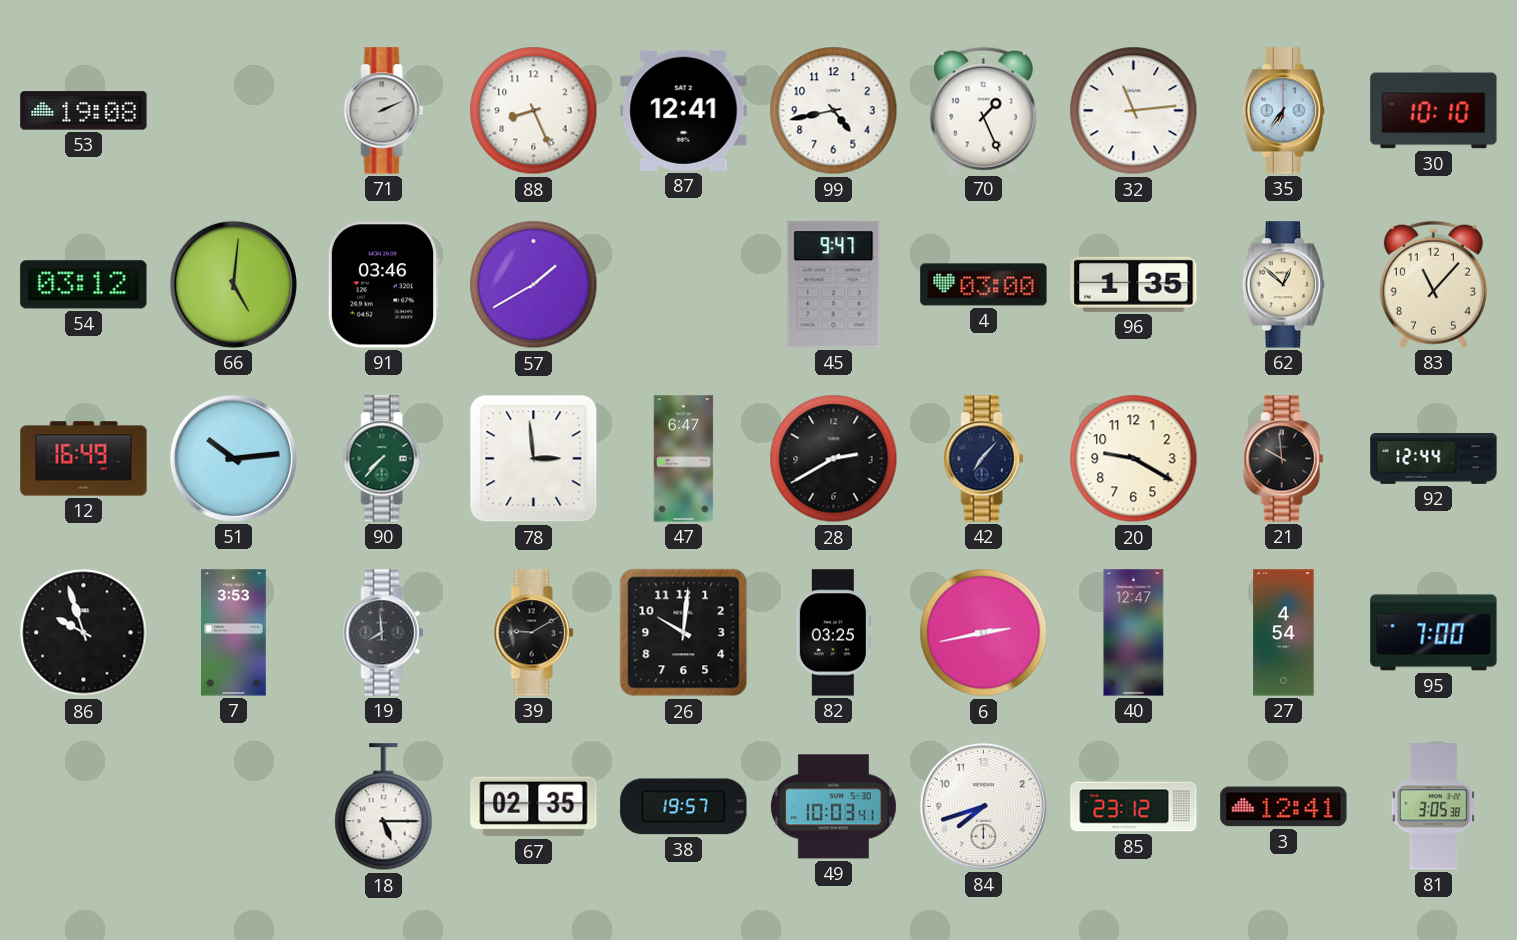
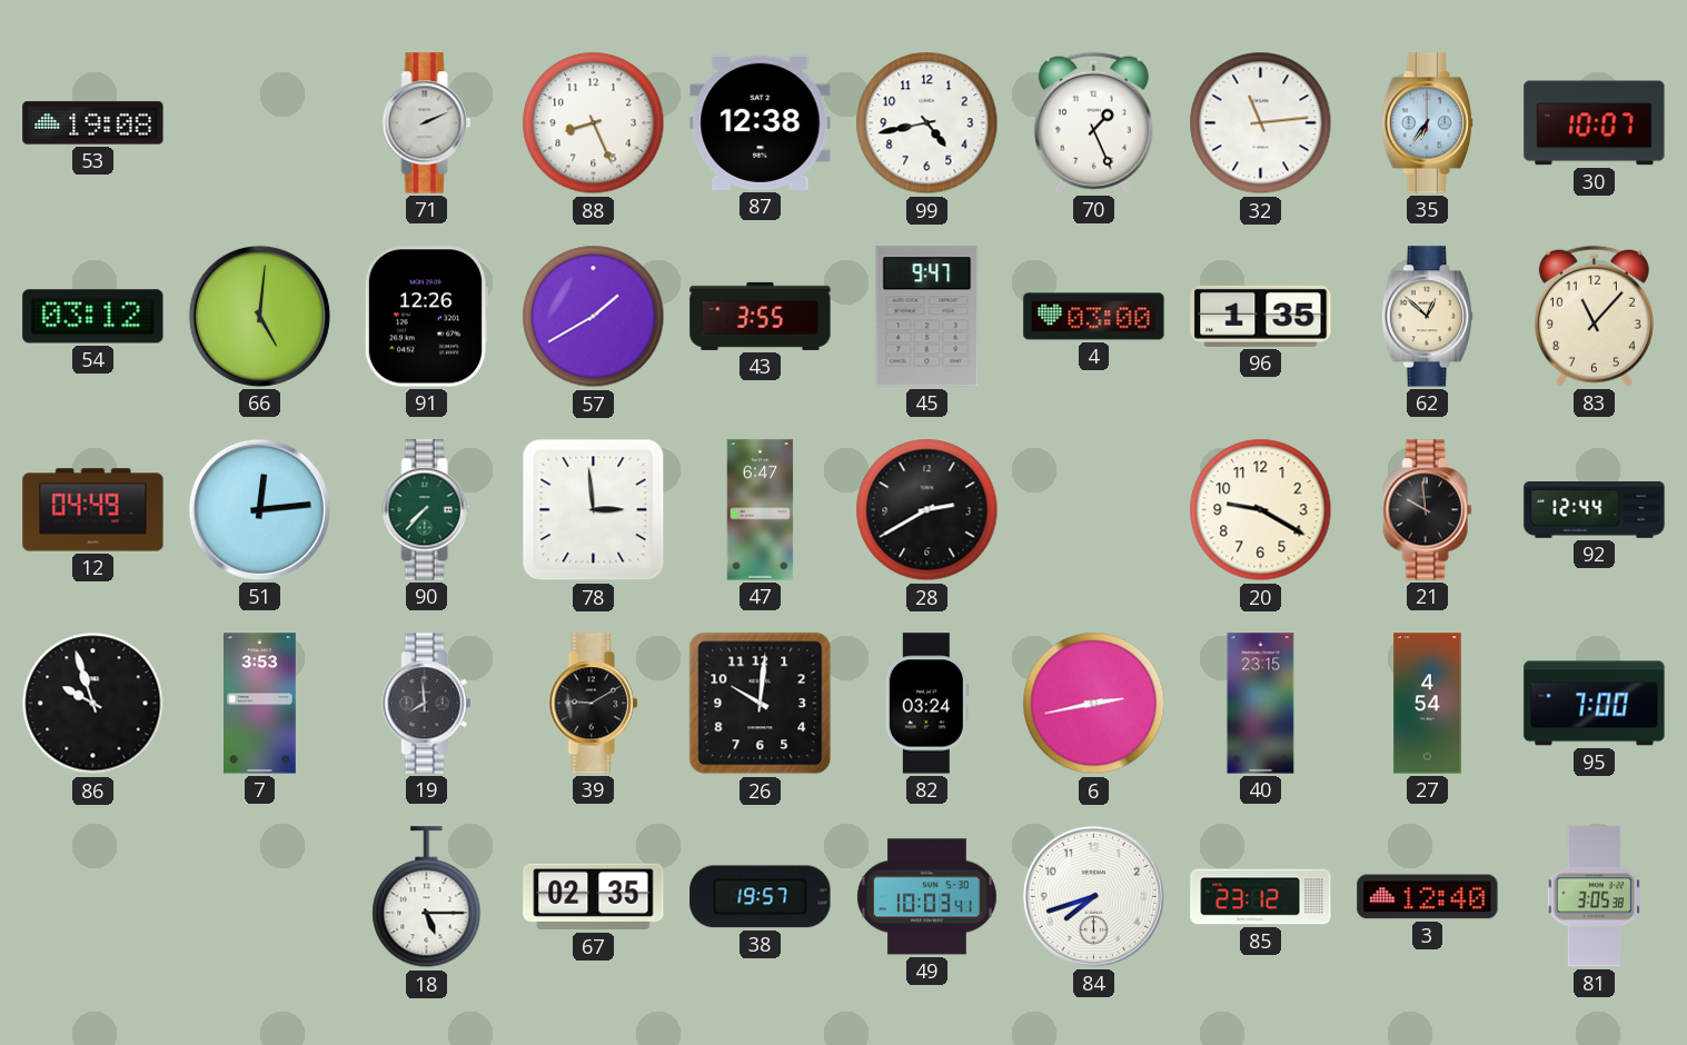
87: 12:41 -> 12:38
30: 10:10 -> 10:07
91: 03:46 -> 12:26
43: none -> 3:55
12: 16:49 -> 04:49
51: 10:14 -> 12:14
42: 7:07 -> none
82: 03:25 -> 03:24
40: 12:47 -> 23:15
3: 12:41 -> 12:40
